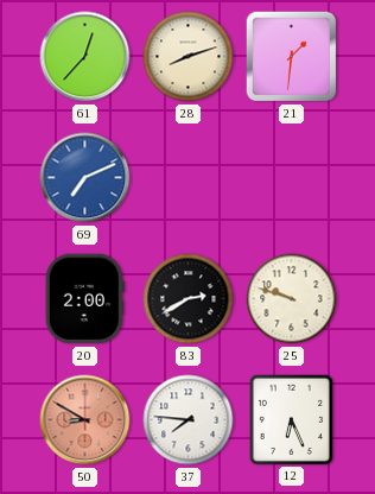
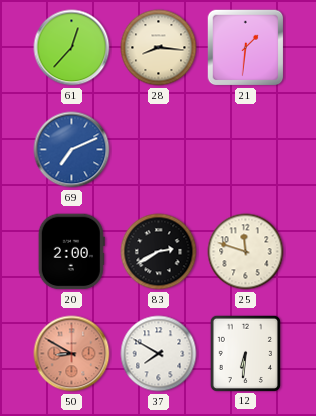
28: 8:12 -> 8:16
25: 9:48 -> 11:48
37: 7:46 -> 7:50
12: 6:26 -> 6:31
